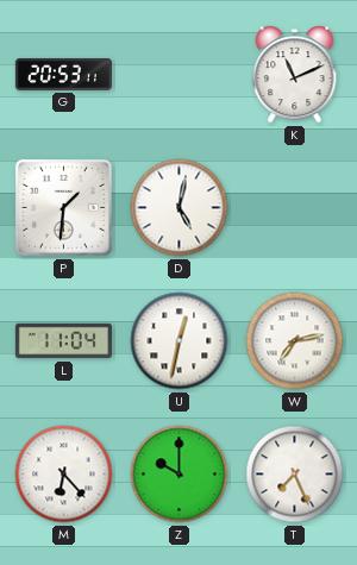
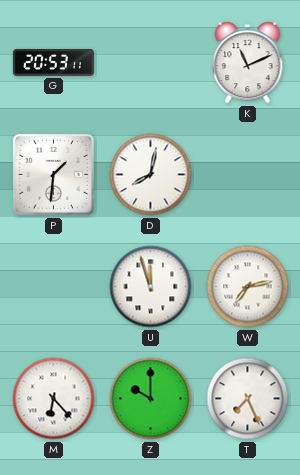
D: 5:02 -> 8:02
L: 11:04 -> none
U: 12:32 -> 11:57
